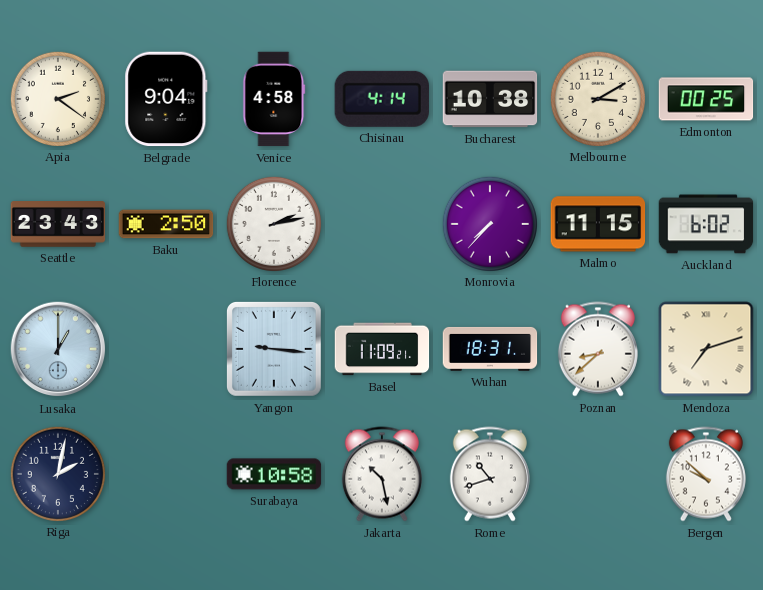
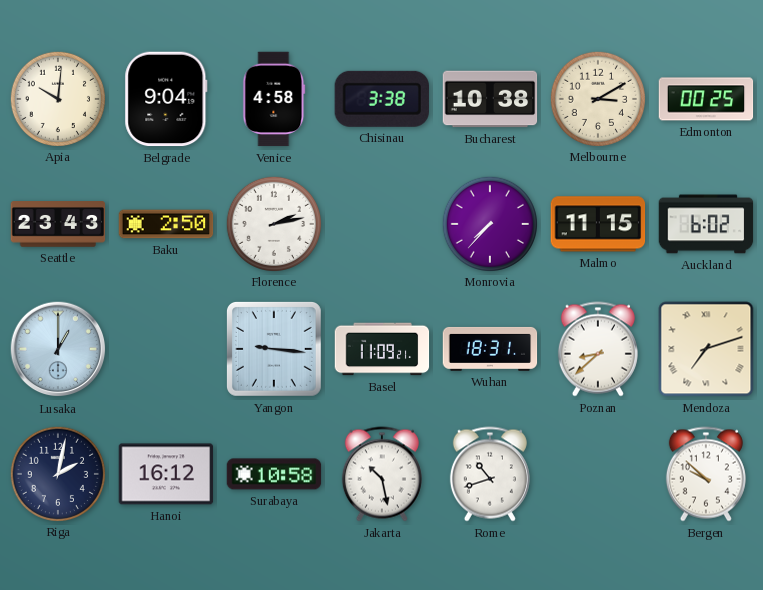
Apia: 2:21 -> 10:01
Chisinau: 4:14 -> 3:38
Hanoi: none -> 16:12
